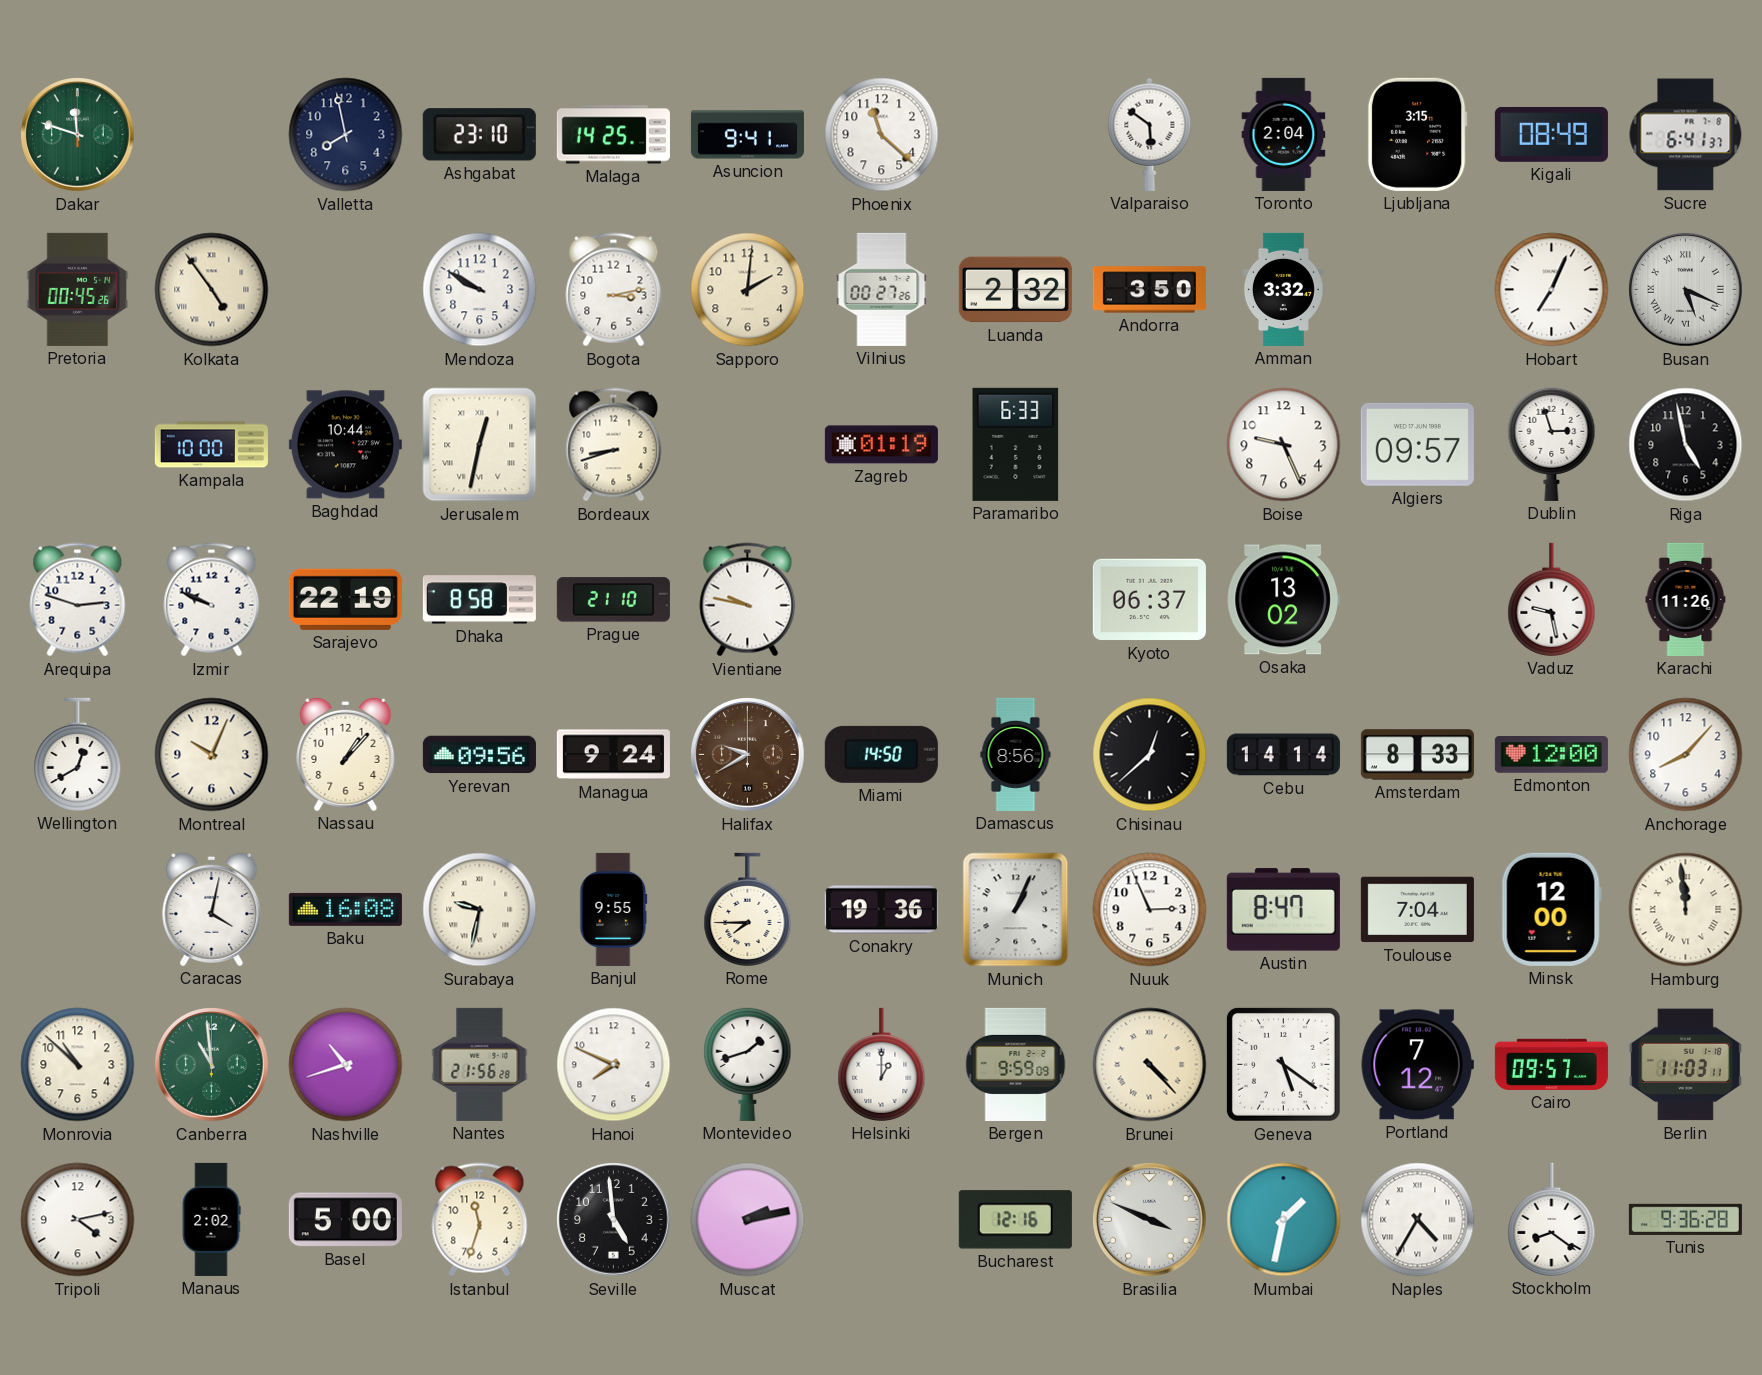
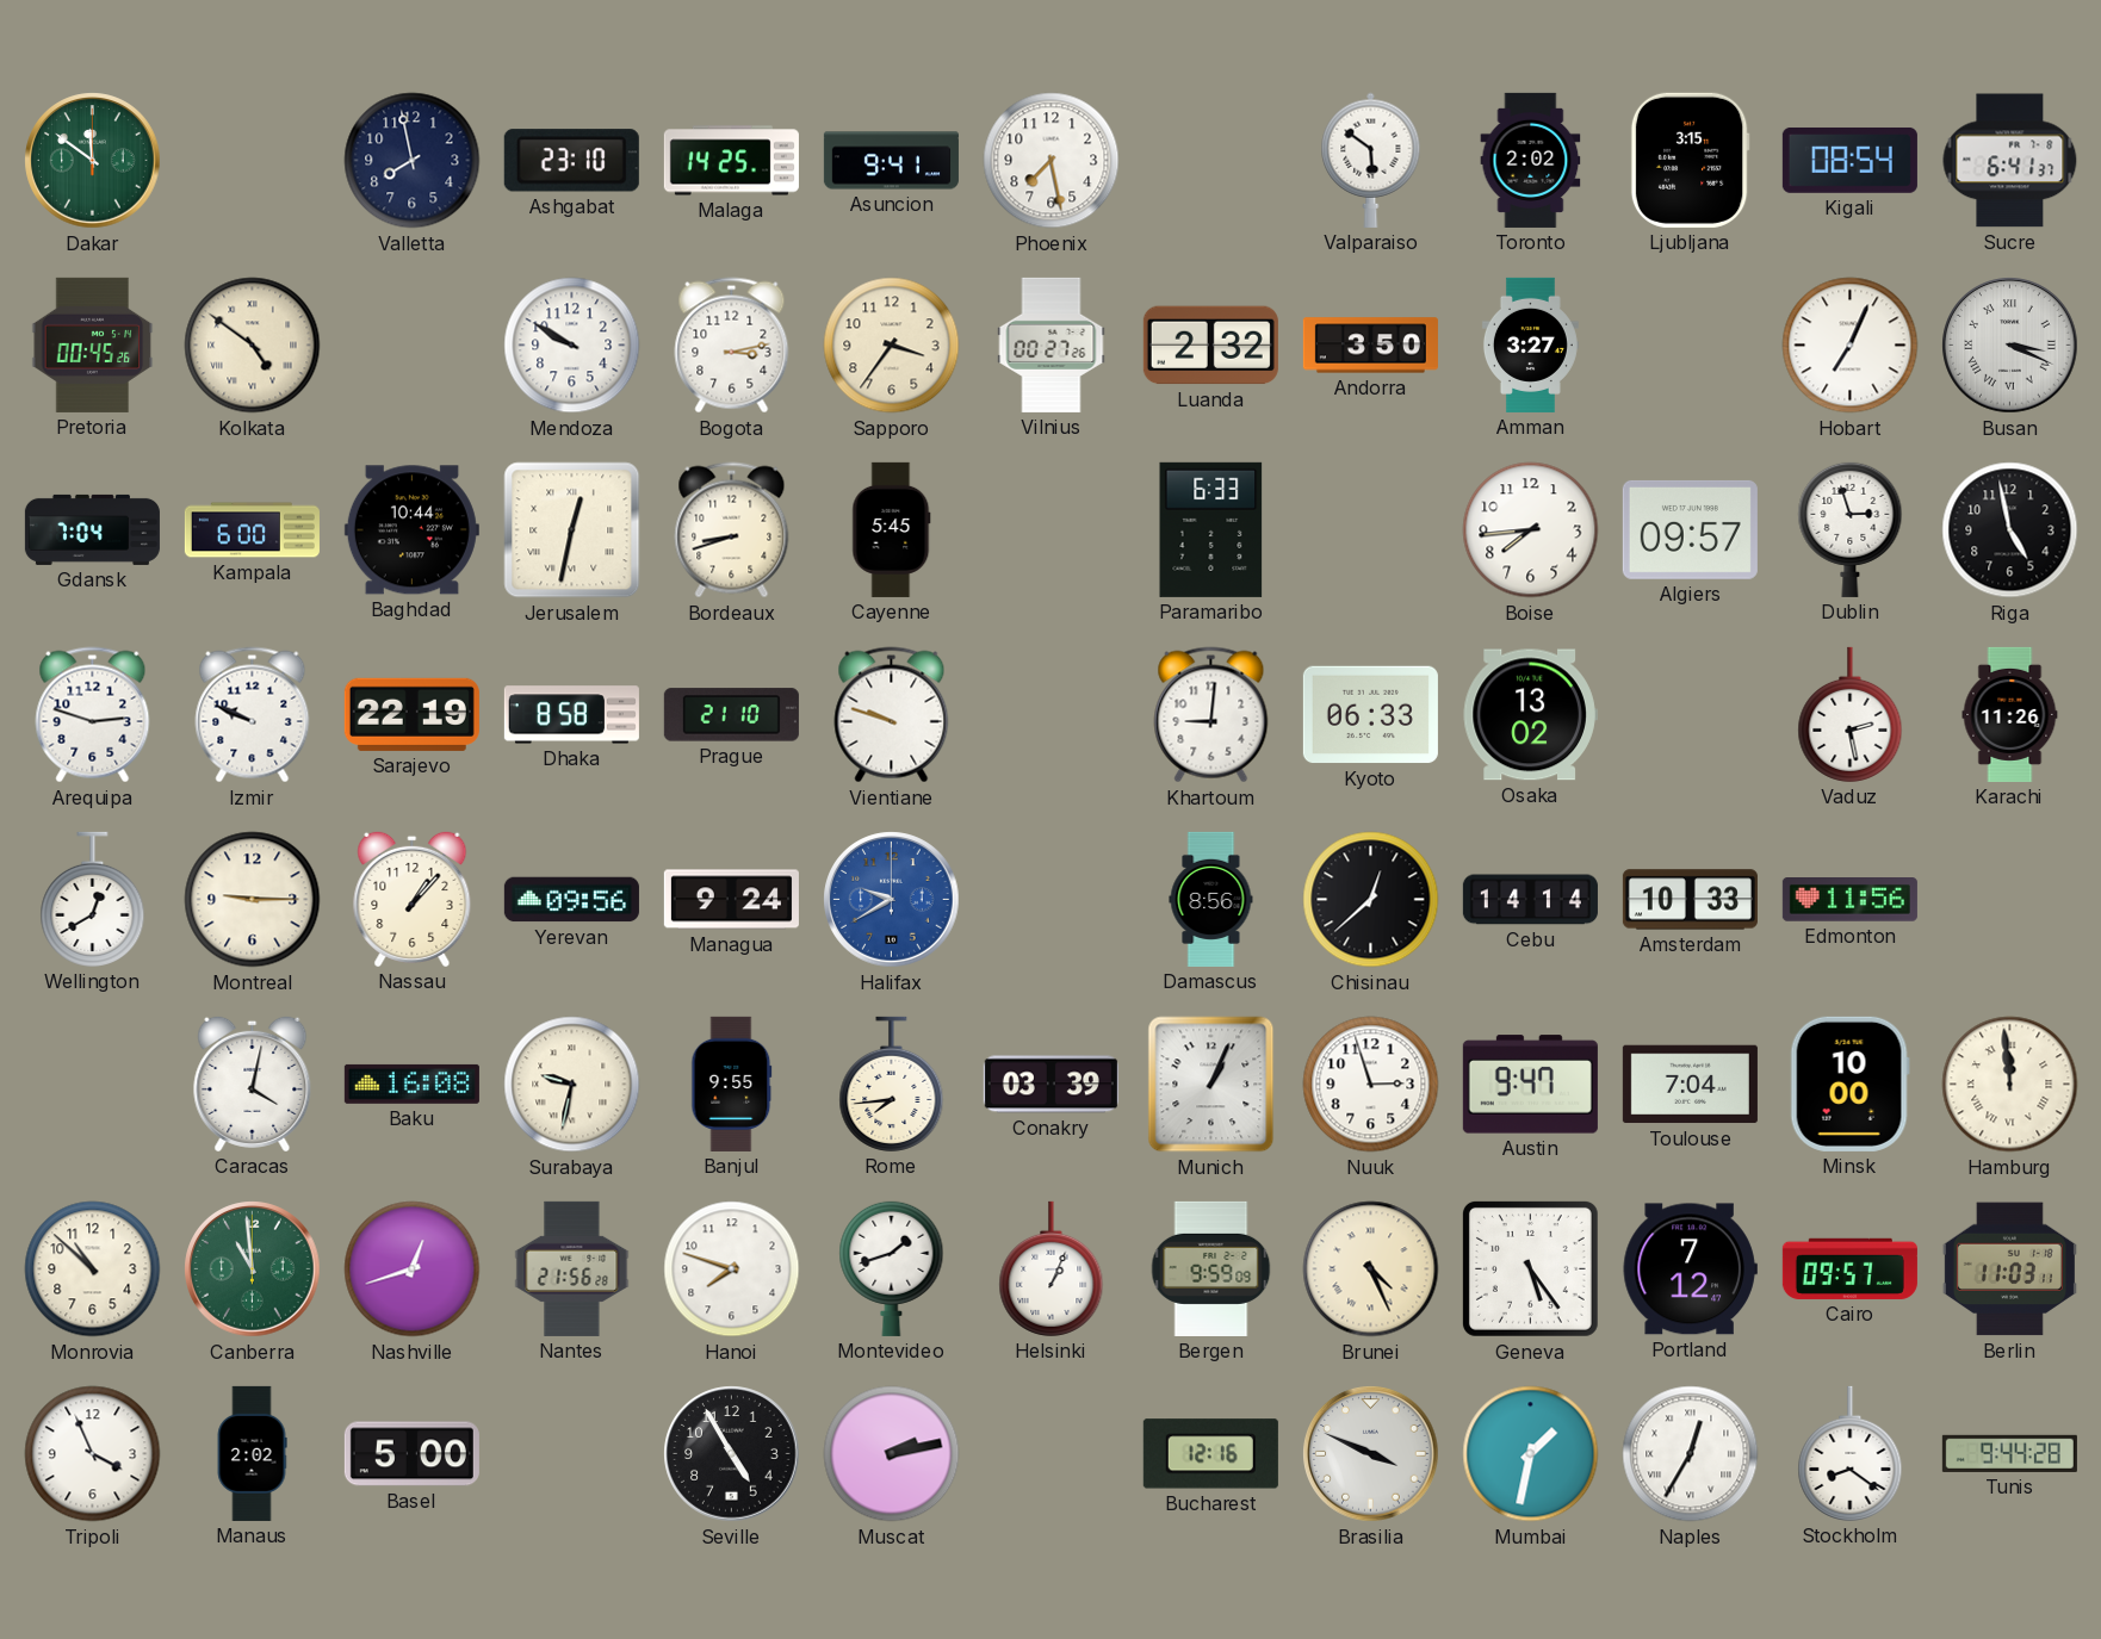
Dakar: 11:48 -> 11:51
Phoenix: 11:22 -> 7:28
Toronto: 2:04 -> 2:02
Kigali: 08:49 -> 08:54
Kolkata: 4:54 -> 4:51
Sapporo: 2:01 -> 3:36
Amman: 3:32 -> 3:27
Busan: 5:19 -> 3:19
Gdansk: none -> 7:04
Kampala: 10:00 -> 6:00
Cayenne: none -> 5:45
Zagreb: 01:19 -> none
Boise: 9:26 -> 7:44
Vientiane: 9:47 -> 9:48
Khartoum: none -> 9:01
Kyoto: 06:37 -> 06:33
Vaduz: 9:28 -> 2:28
Montreal: 10:04 -> 9:15
Halifax dial: brown -> blue
Miami: 14:50 -> none
Amsterdam: 8:33 -> 10:33
Edmonton: 12:00 -> 11:56
Anchorage: 8:07 -> none
Rome: 7:45 -> 7:44
Conakry: 19:36 -> 03:39
Nuuk: 2:56 -> 2:57
Austin: 8:47 -> 9:47
Minsk: 12:00 -> 10:00
Nashville: 10:42 -> 12:42
Hanoi: 7:49 -> 7:48
Helsinki: 1:00 -> 1:04
Brunei: 4:23 -> 4:26
Geneva: 5:21 -> 5:24
Tripoli: 4:13 -> 3:56
Istanbul: 11:33 -> none
Seville: 4:59 -> 4:55
Naples: 4:35 -> 12:35
Tunis: 9:36 -> 9:44
